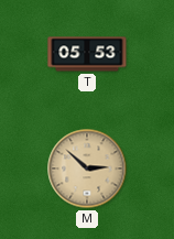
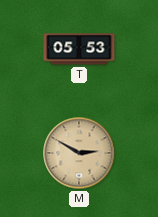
M: 2:52 -> 2:50
